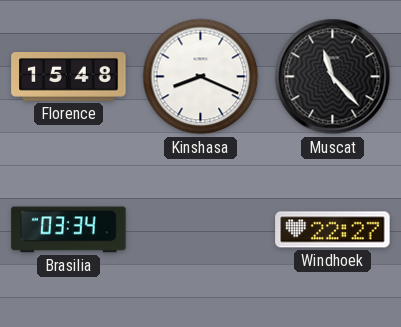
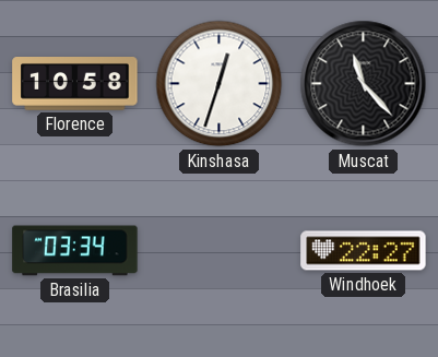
Florence: 15:48 -> 10:58
Kinshasa: 8:19 -> 12:33
